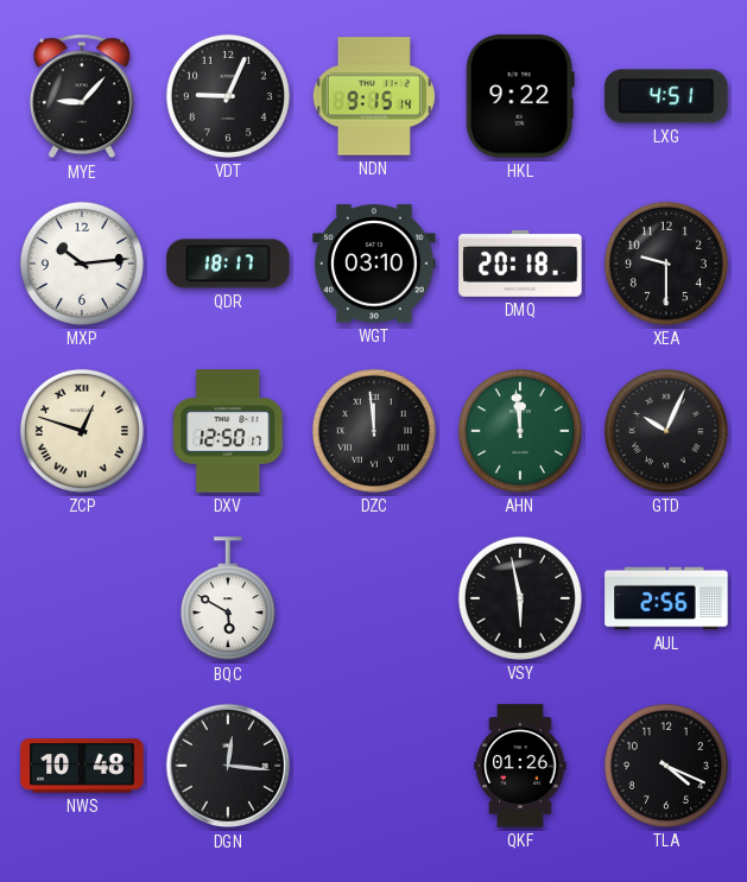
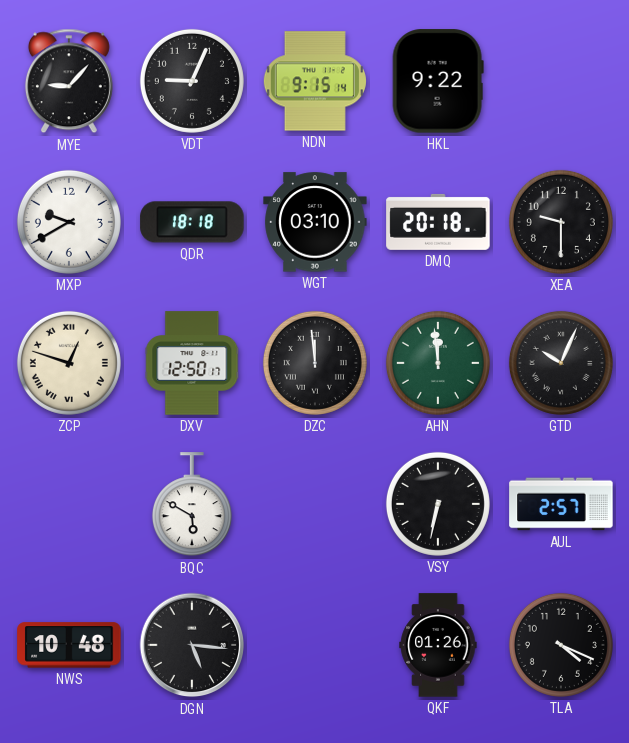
LXG: 4:51 -> none
MXP: 10:14 -> 9:40
QDR: 18:17 -> 18:18
VSY: 5:58 -> 6:32
AUL: 2:56 -> 2:57
DGN: 12:16 -> 5:16
